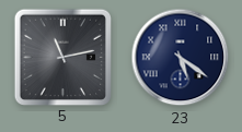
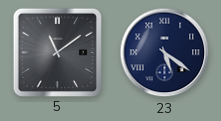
5: 11:13 -> 11:09
